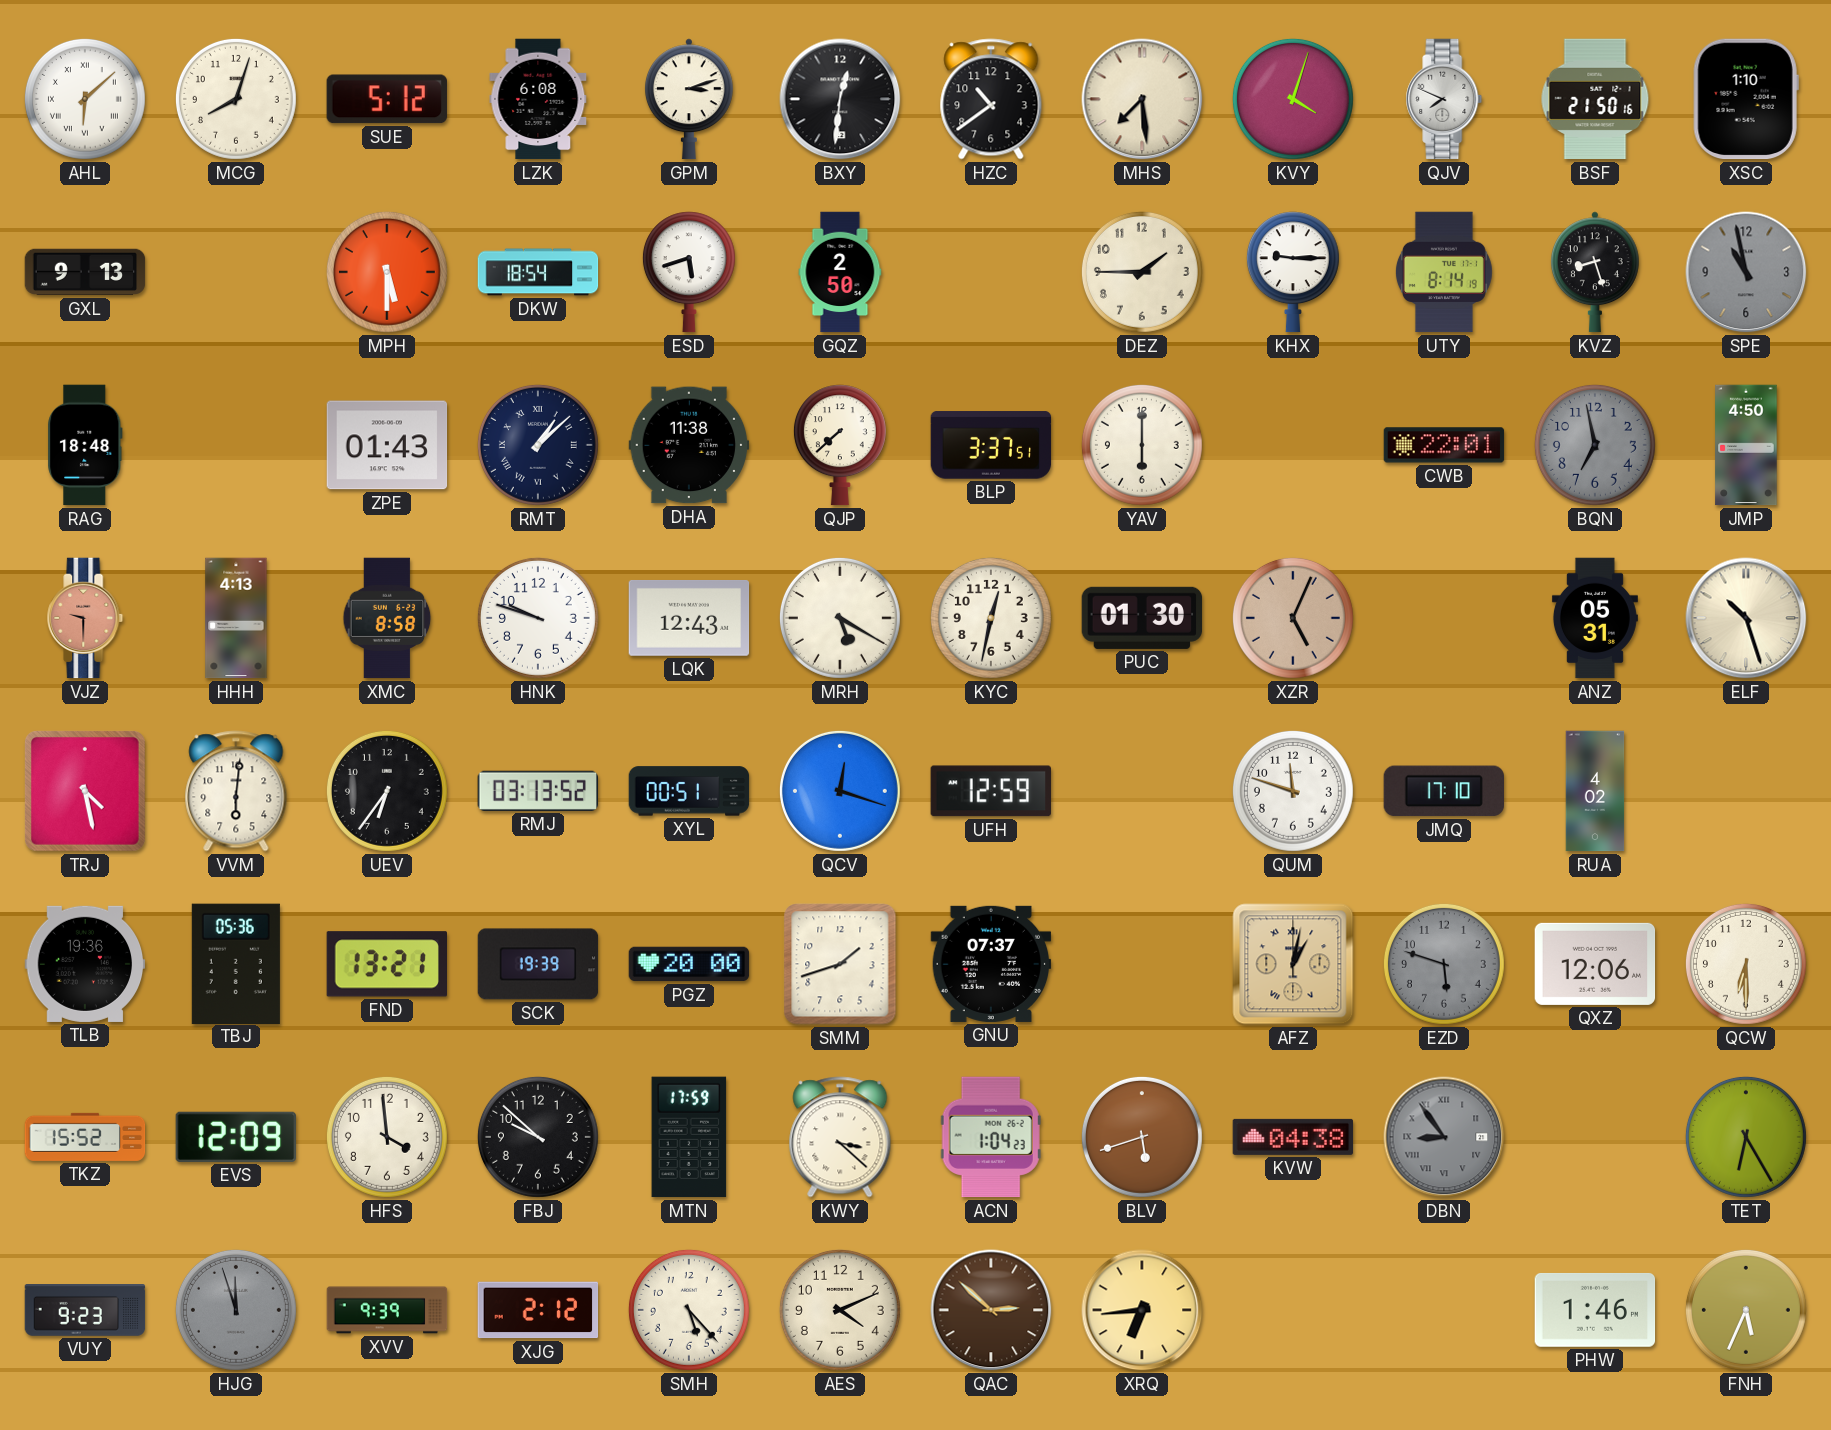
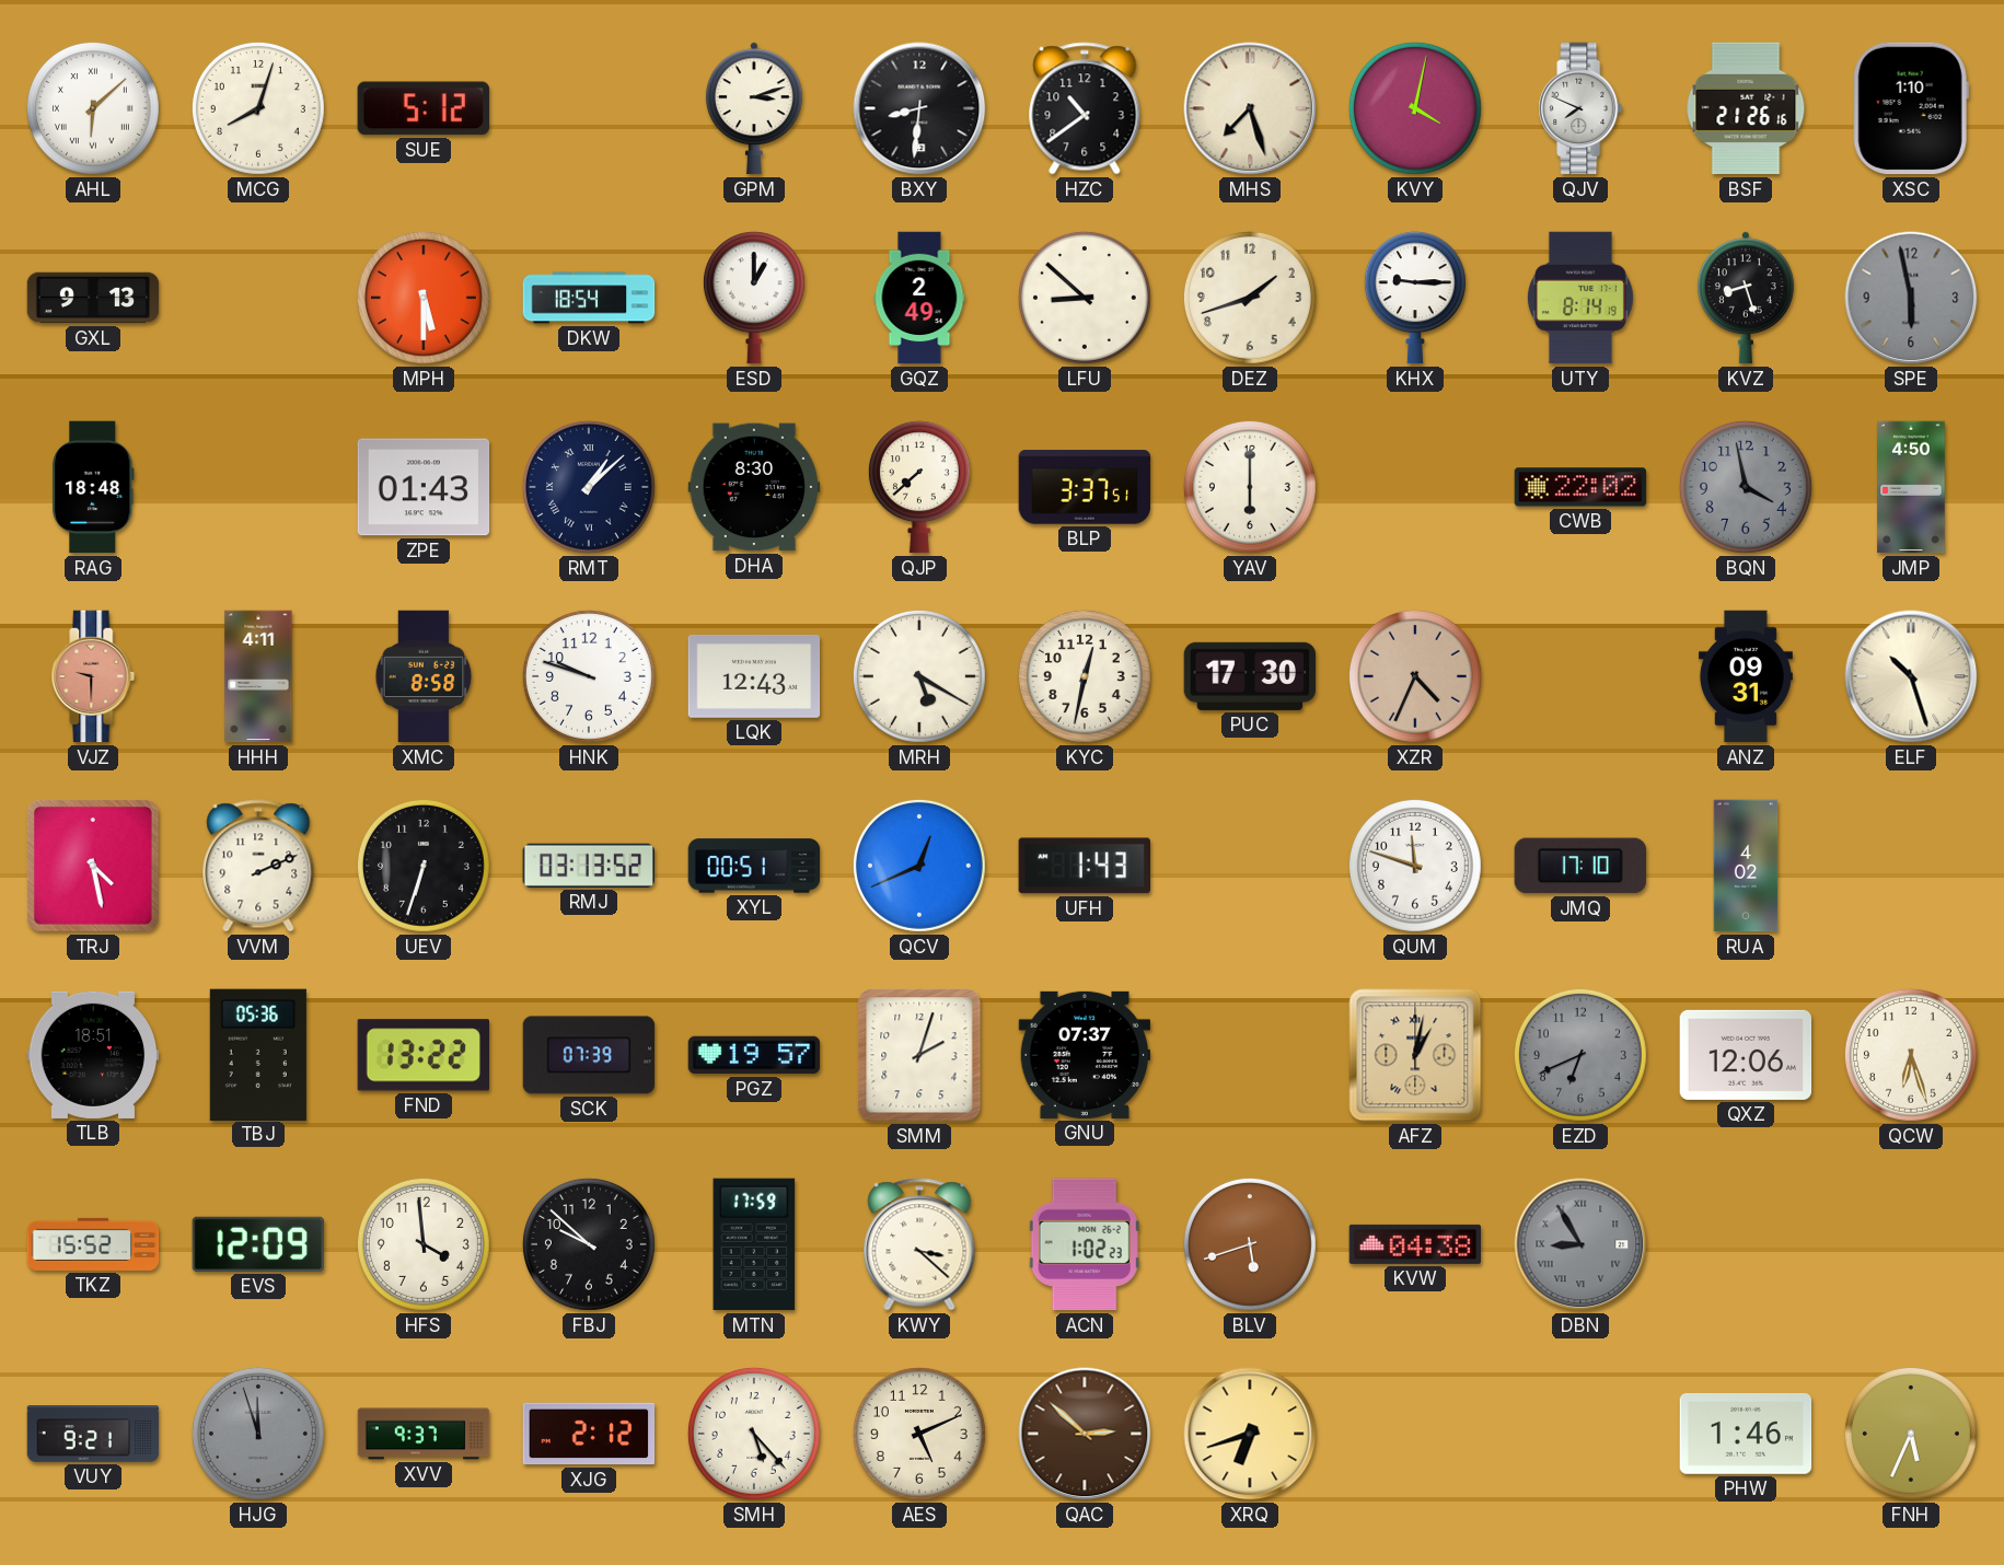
LZK: 6:08 -> none
BXY: 12:31 -> 8:31
MHS: 7:29 -> 7:27
KVY: 4:03 -> 4:02
BSF: 21:50 -> 21:26
ESD: 5:42 -> 1:00
GQZ: 2:50 -> 2:49
LFU: none -> 8:52
DEZ: 1:45 -> 1:42
SPE: 10:58 -> 5:58
DHA: 11:38 -> 8:30
CWB: 22:01 -> 22:02
BQN: 6:58 -> 3:58
HHH: 4:13 -> 4:11
PUC: 01:30 -> 17:30
XZR: 5:04 -> 4:34
ANZ: 05:31 -> 09:31
VVM: 6:01 -> 2:11
UEV: 6:36 -> 6:33
QCV: 12:18 -> 12:41
UFH: 12:59 -> 1:43
TLB: 19:36 -> 18:51
FND: 13:21 -> 13:22
SCK: 19:39 -> 07:39
PGZ: 20:00 -> 19:57
SMM: 1:42 -> 2:03
EZD: 5:48 -> 6:41
QCW: 6:30 -> 6:27
ACN: 1:04 -> 1:02
DBN: 8:54 -> 8:55
TET: 6:25 -> none
VUY: 9:23 -> 9:21
XVV: 9:39 -> 9:37
AES: 4:11 -> 5:11
XRQ: 6:44 -> 6:42
